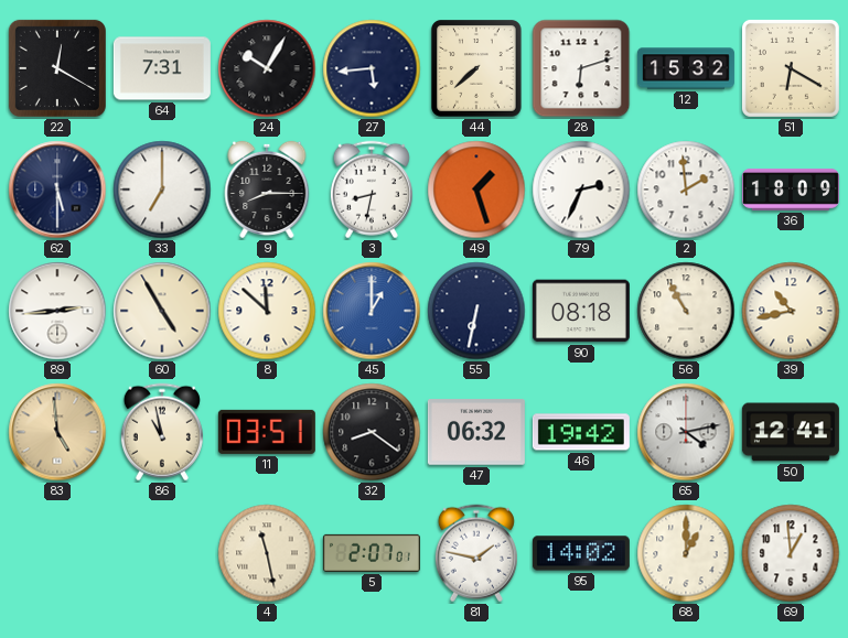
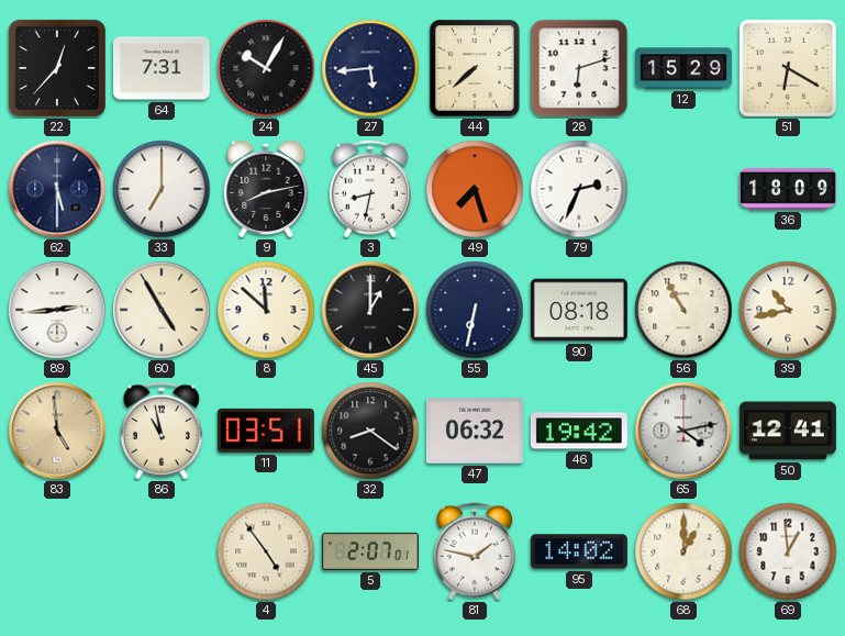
22: 12:20 -> 12:37
12: 15:32 -> 15:29
9: 8:15 -> 8:13
49: 1:27 -> 7:27
2: 1:59 -> none
45 dial: blue -> black
4: 11:28 -> 4:54
